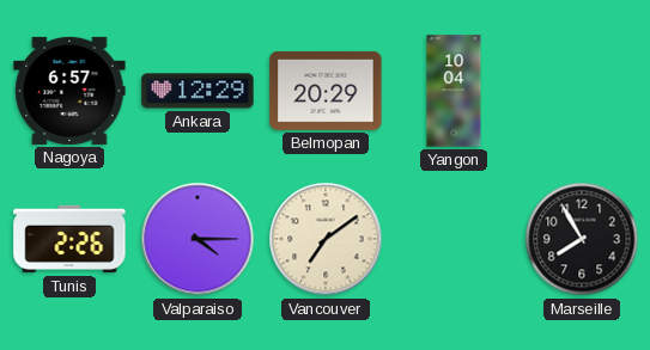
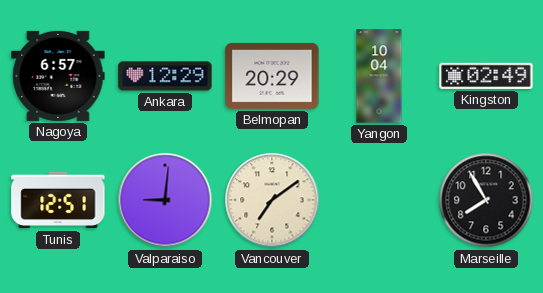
Kingston: none -> 02:49
Tunis: 2:26 -> 12:51
Valparaiso: 4:15 -> 9:01
